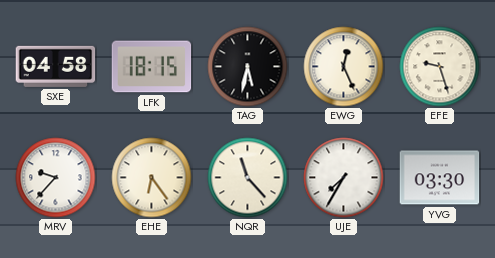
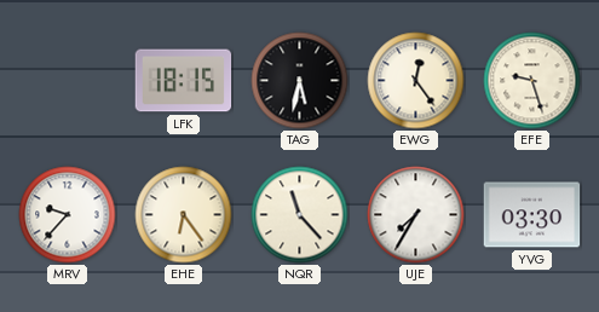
SXE: 04:58 -> none
EWG: 12:26 -> 12:24
